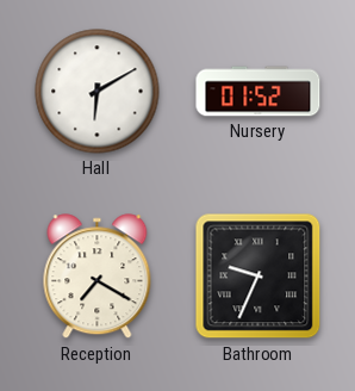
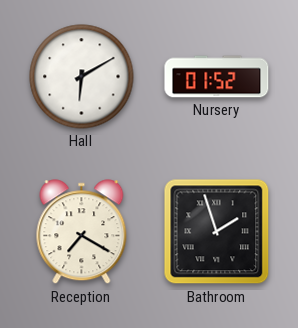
Bathroom: 9:34 -> 1:57
